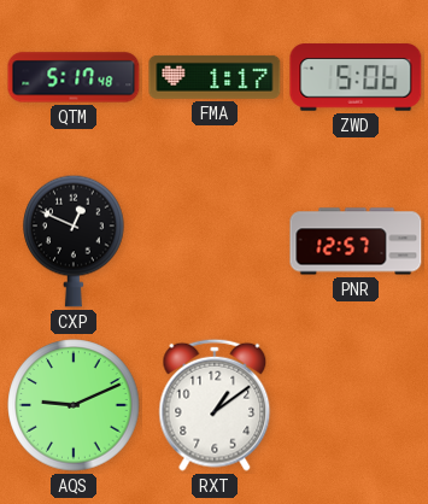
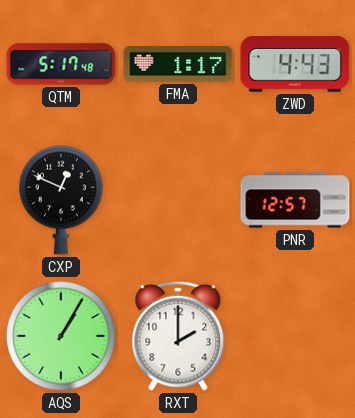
ZWD: 5:06 -> 4:43
AQS: 9:11 -> 1:05
RXT: 1:09 -> 2:00
